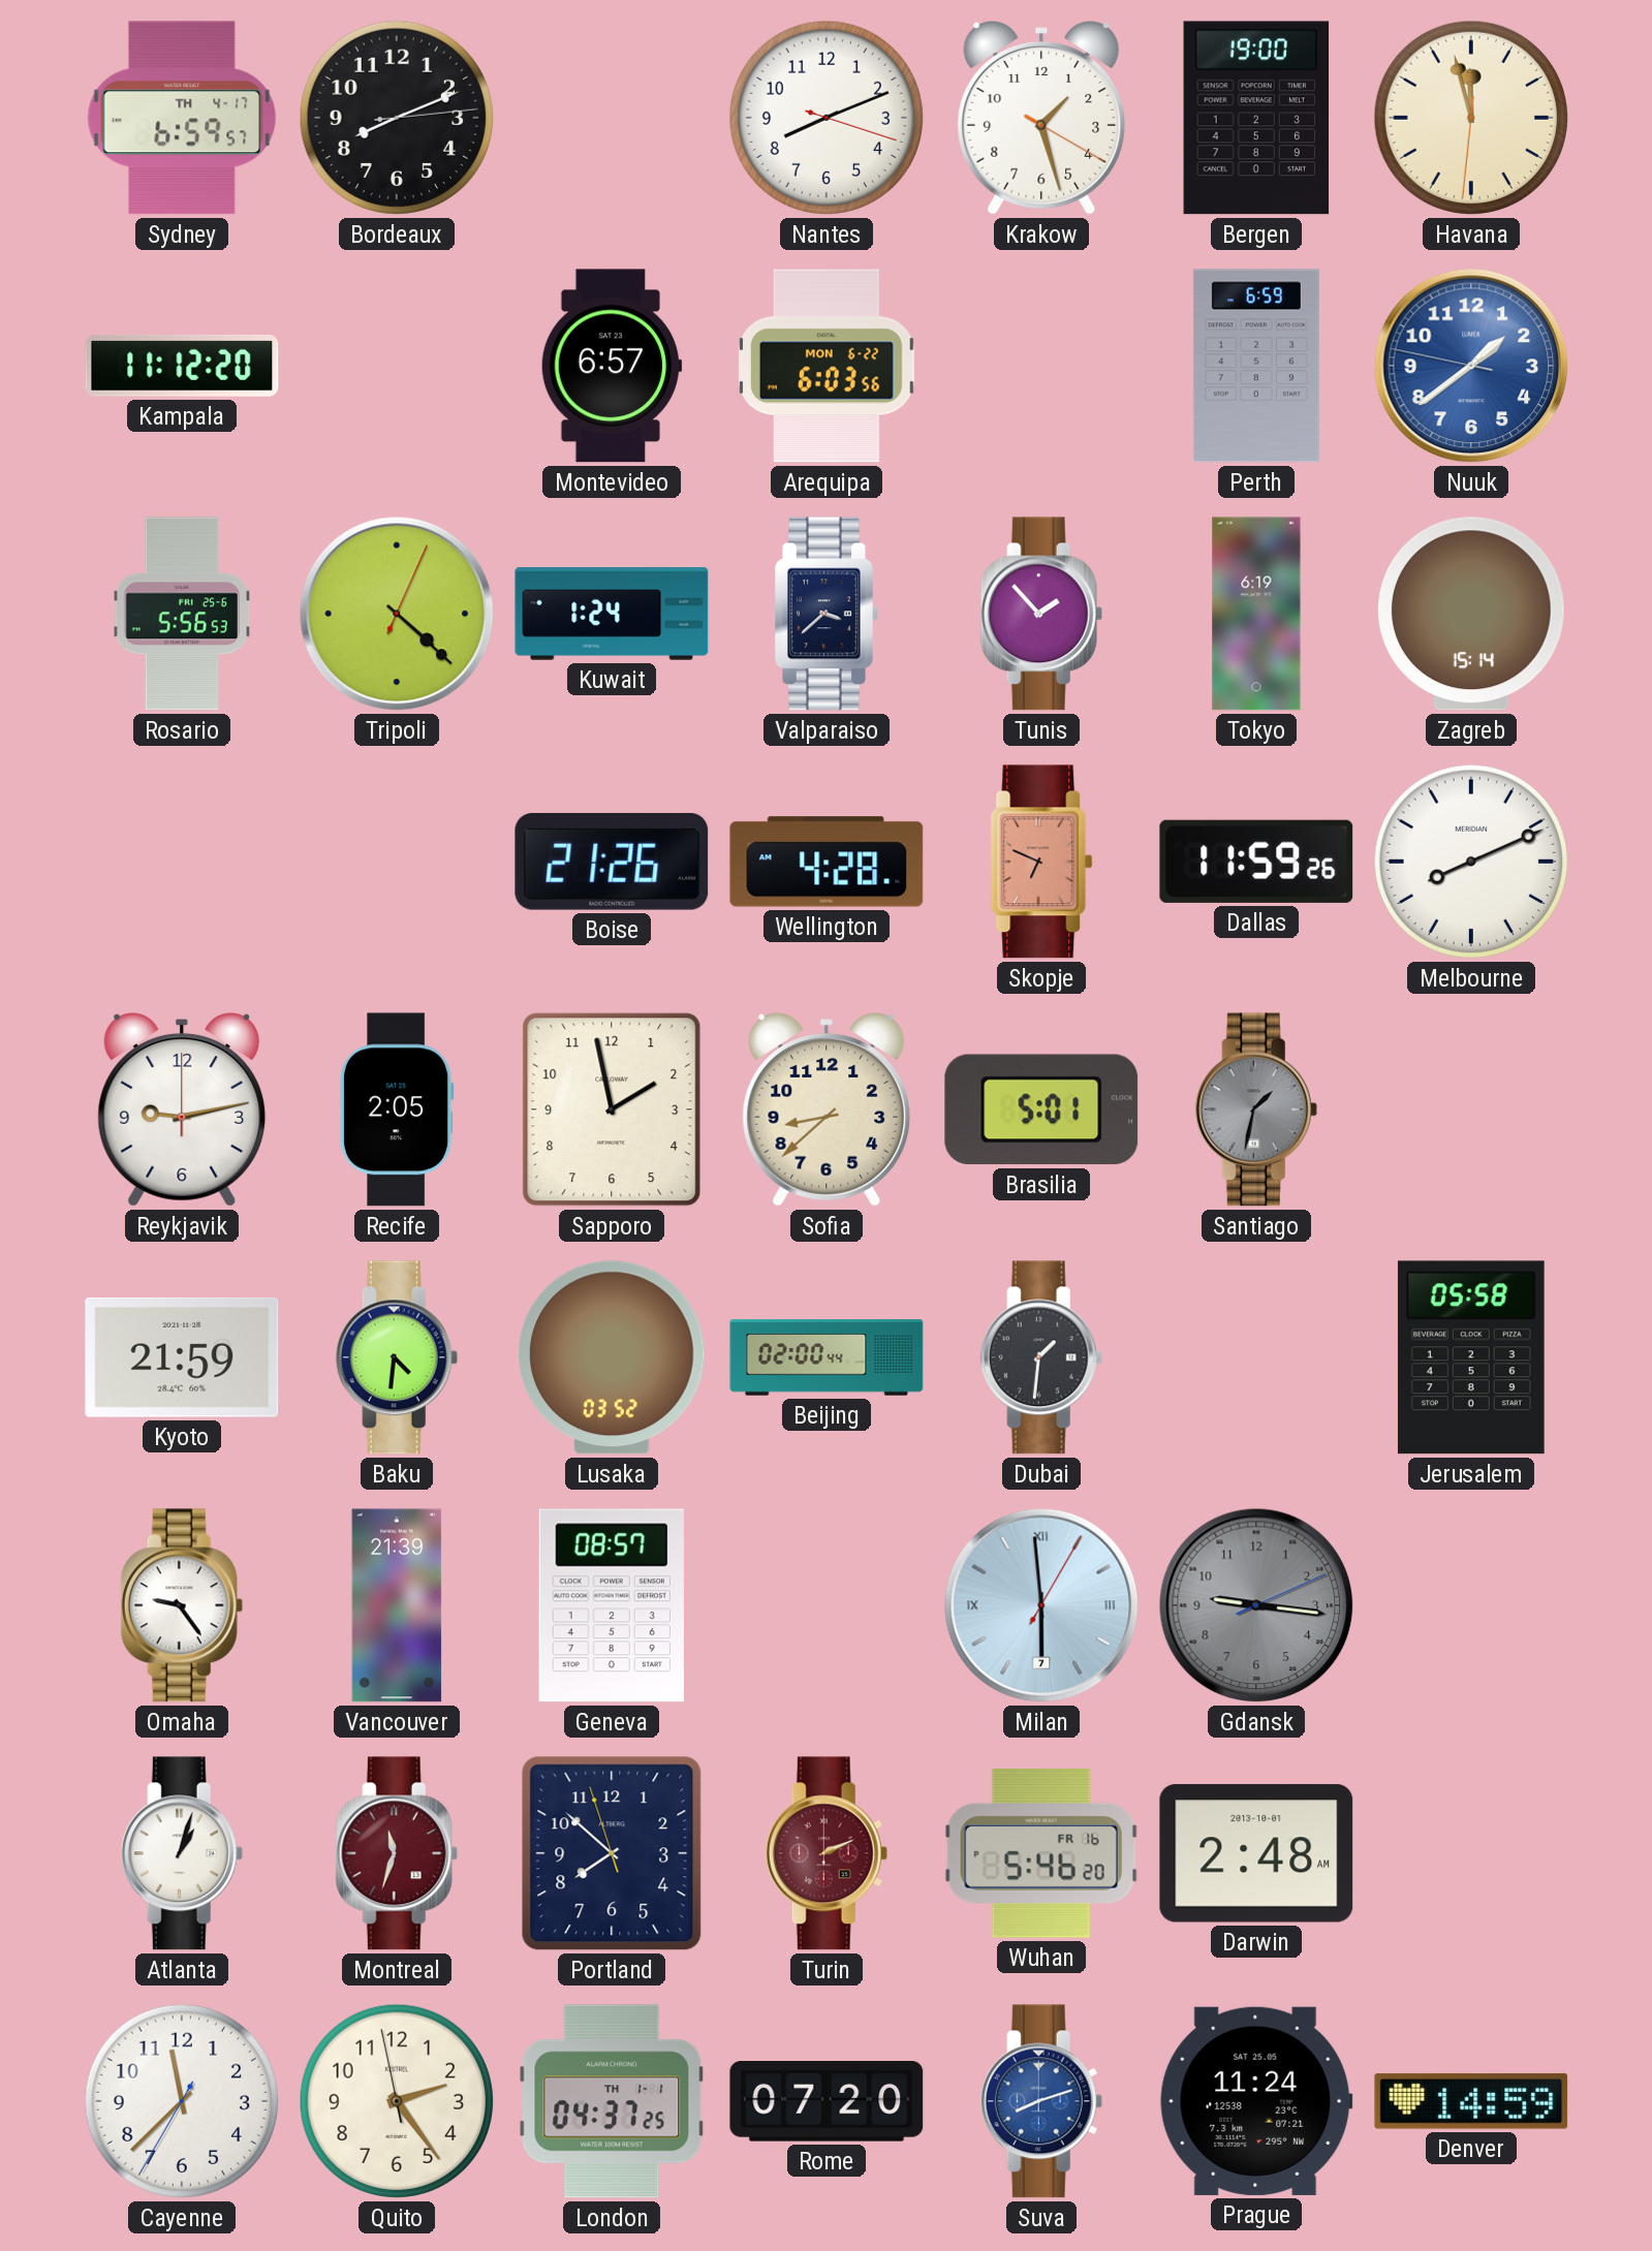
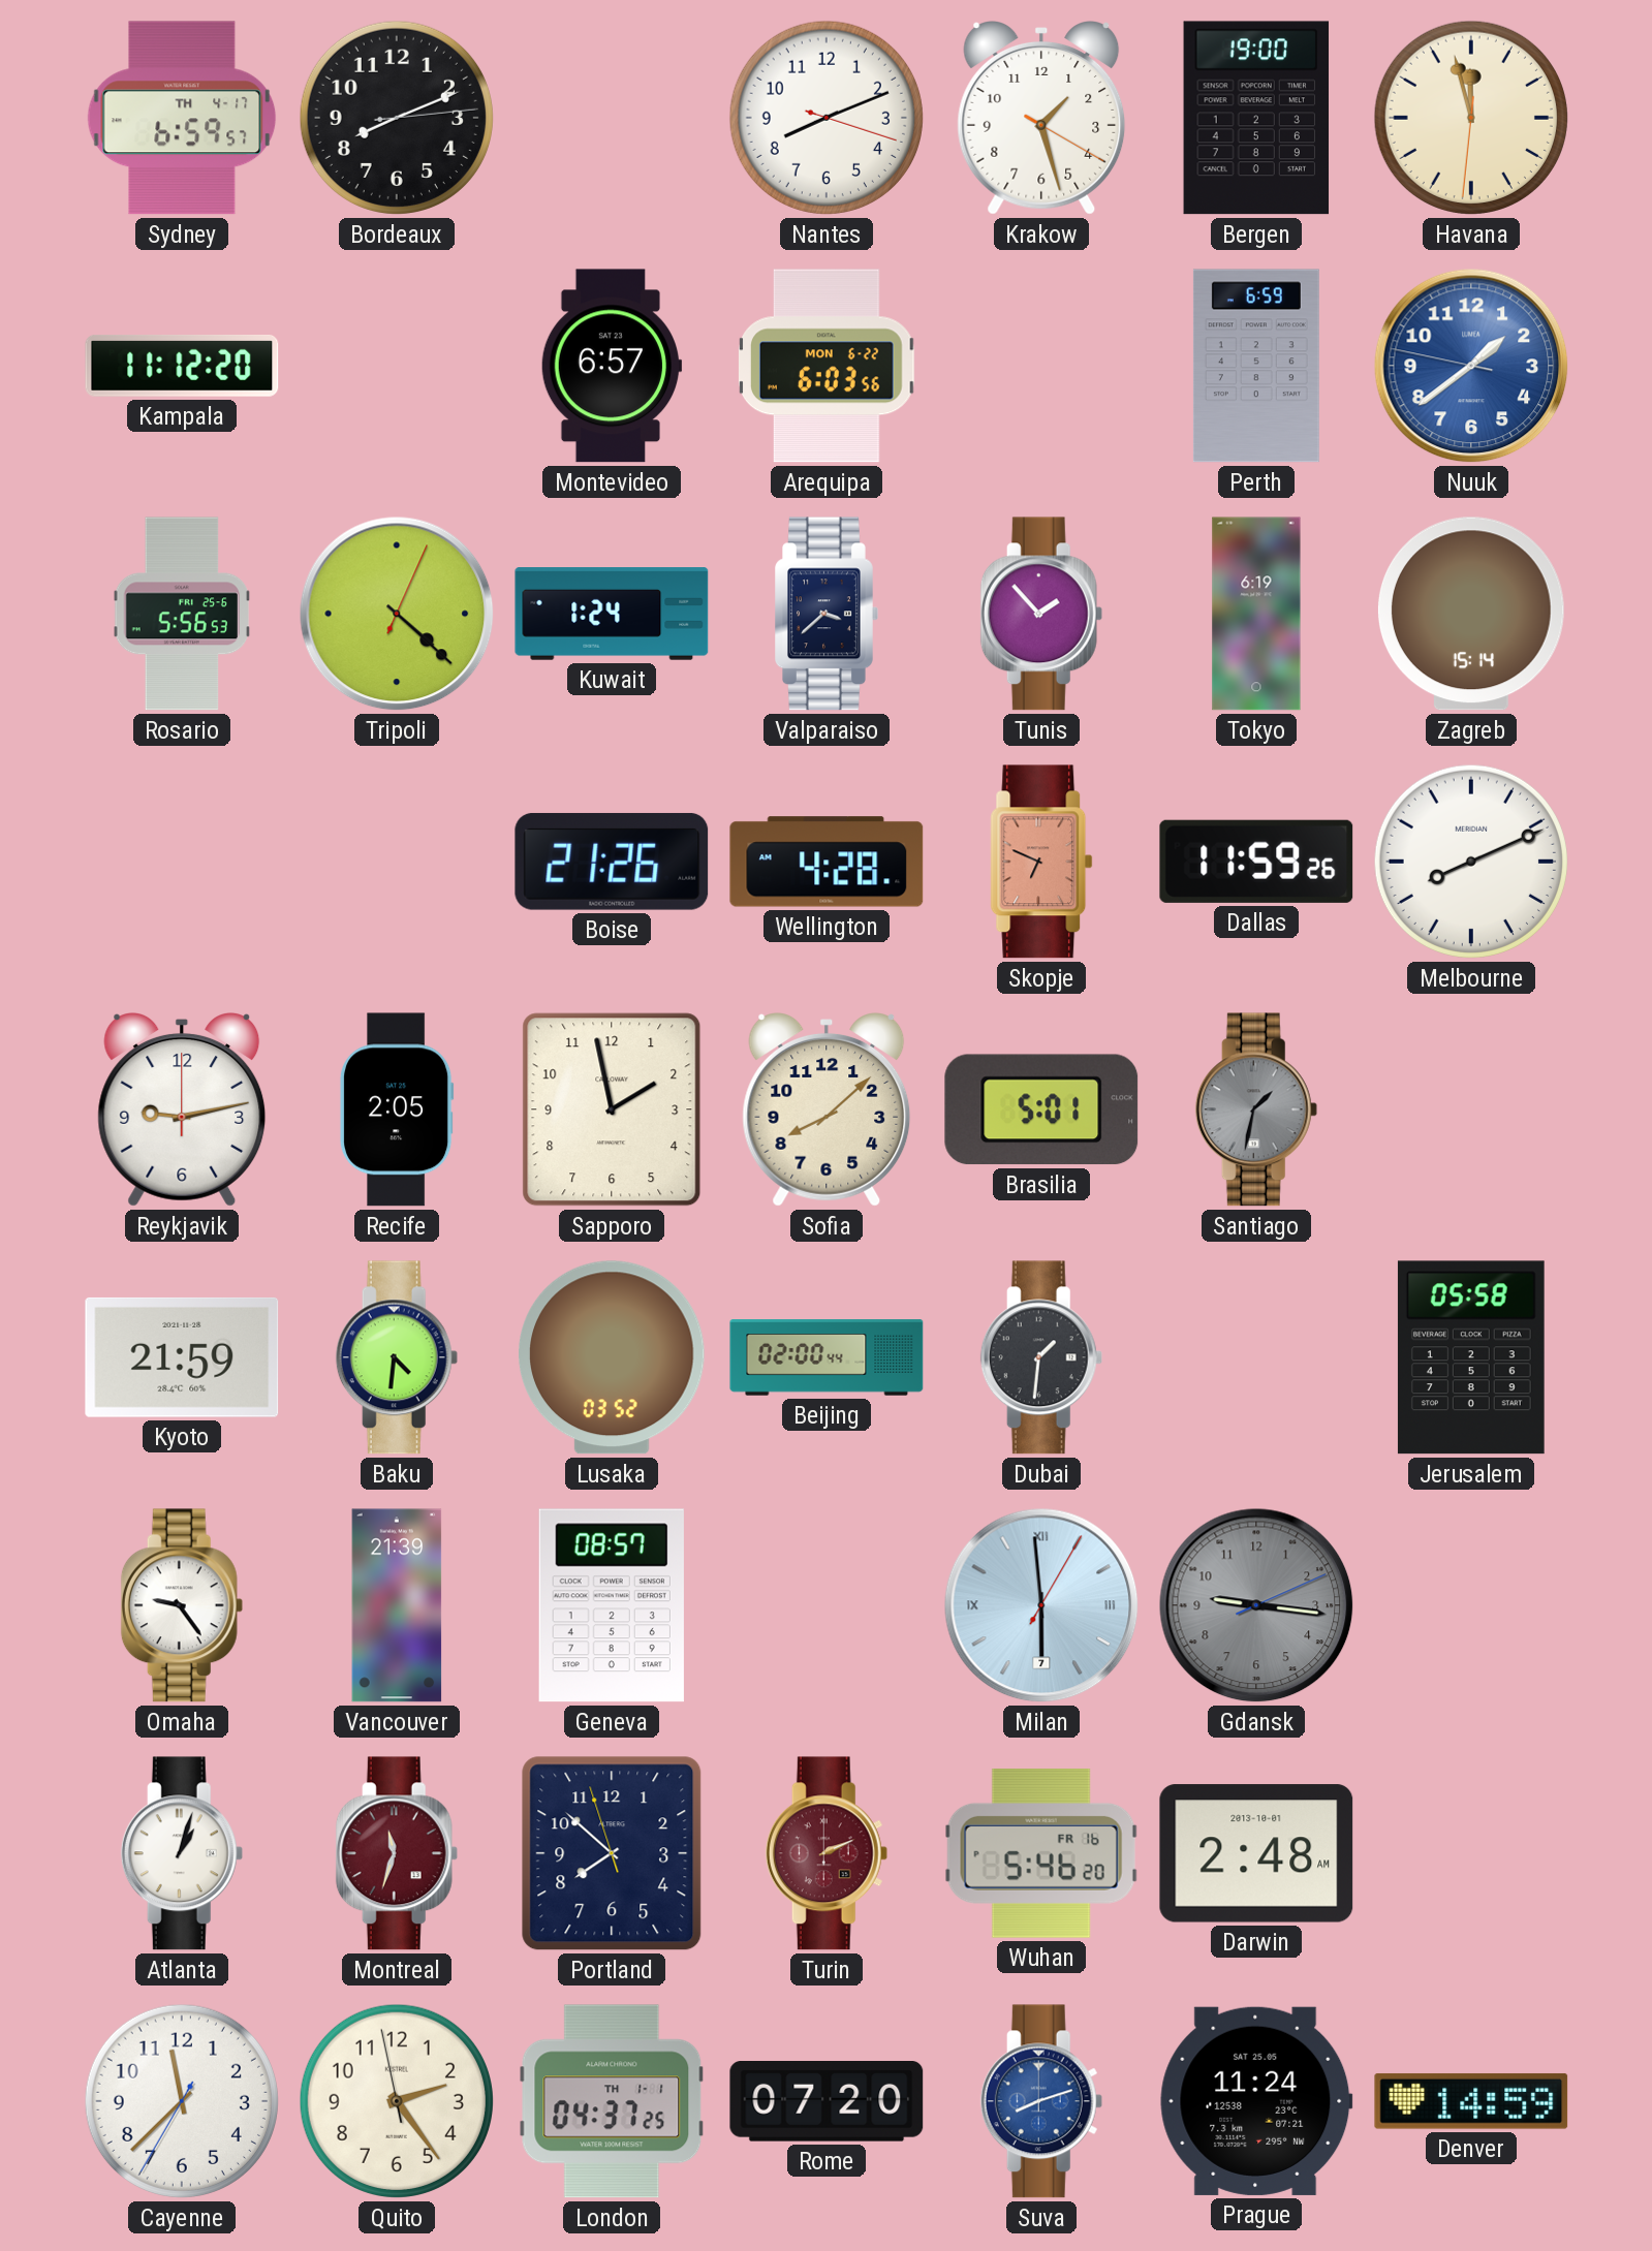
Sofia: 8:38 -> 8:08
